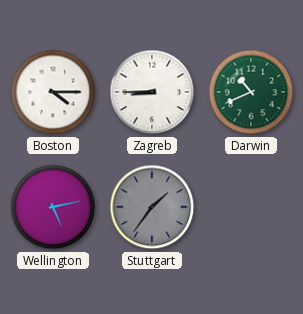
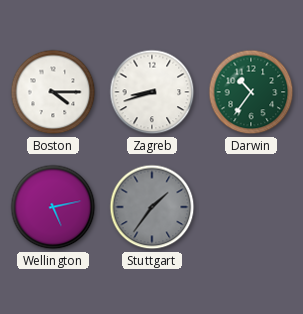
Zagreb: 8:45 -> 8:42
Darwin: 10:41 -> 10:36
